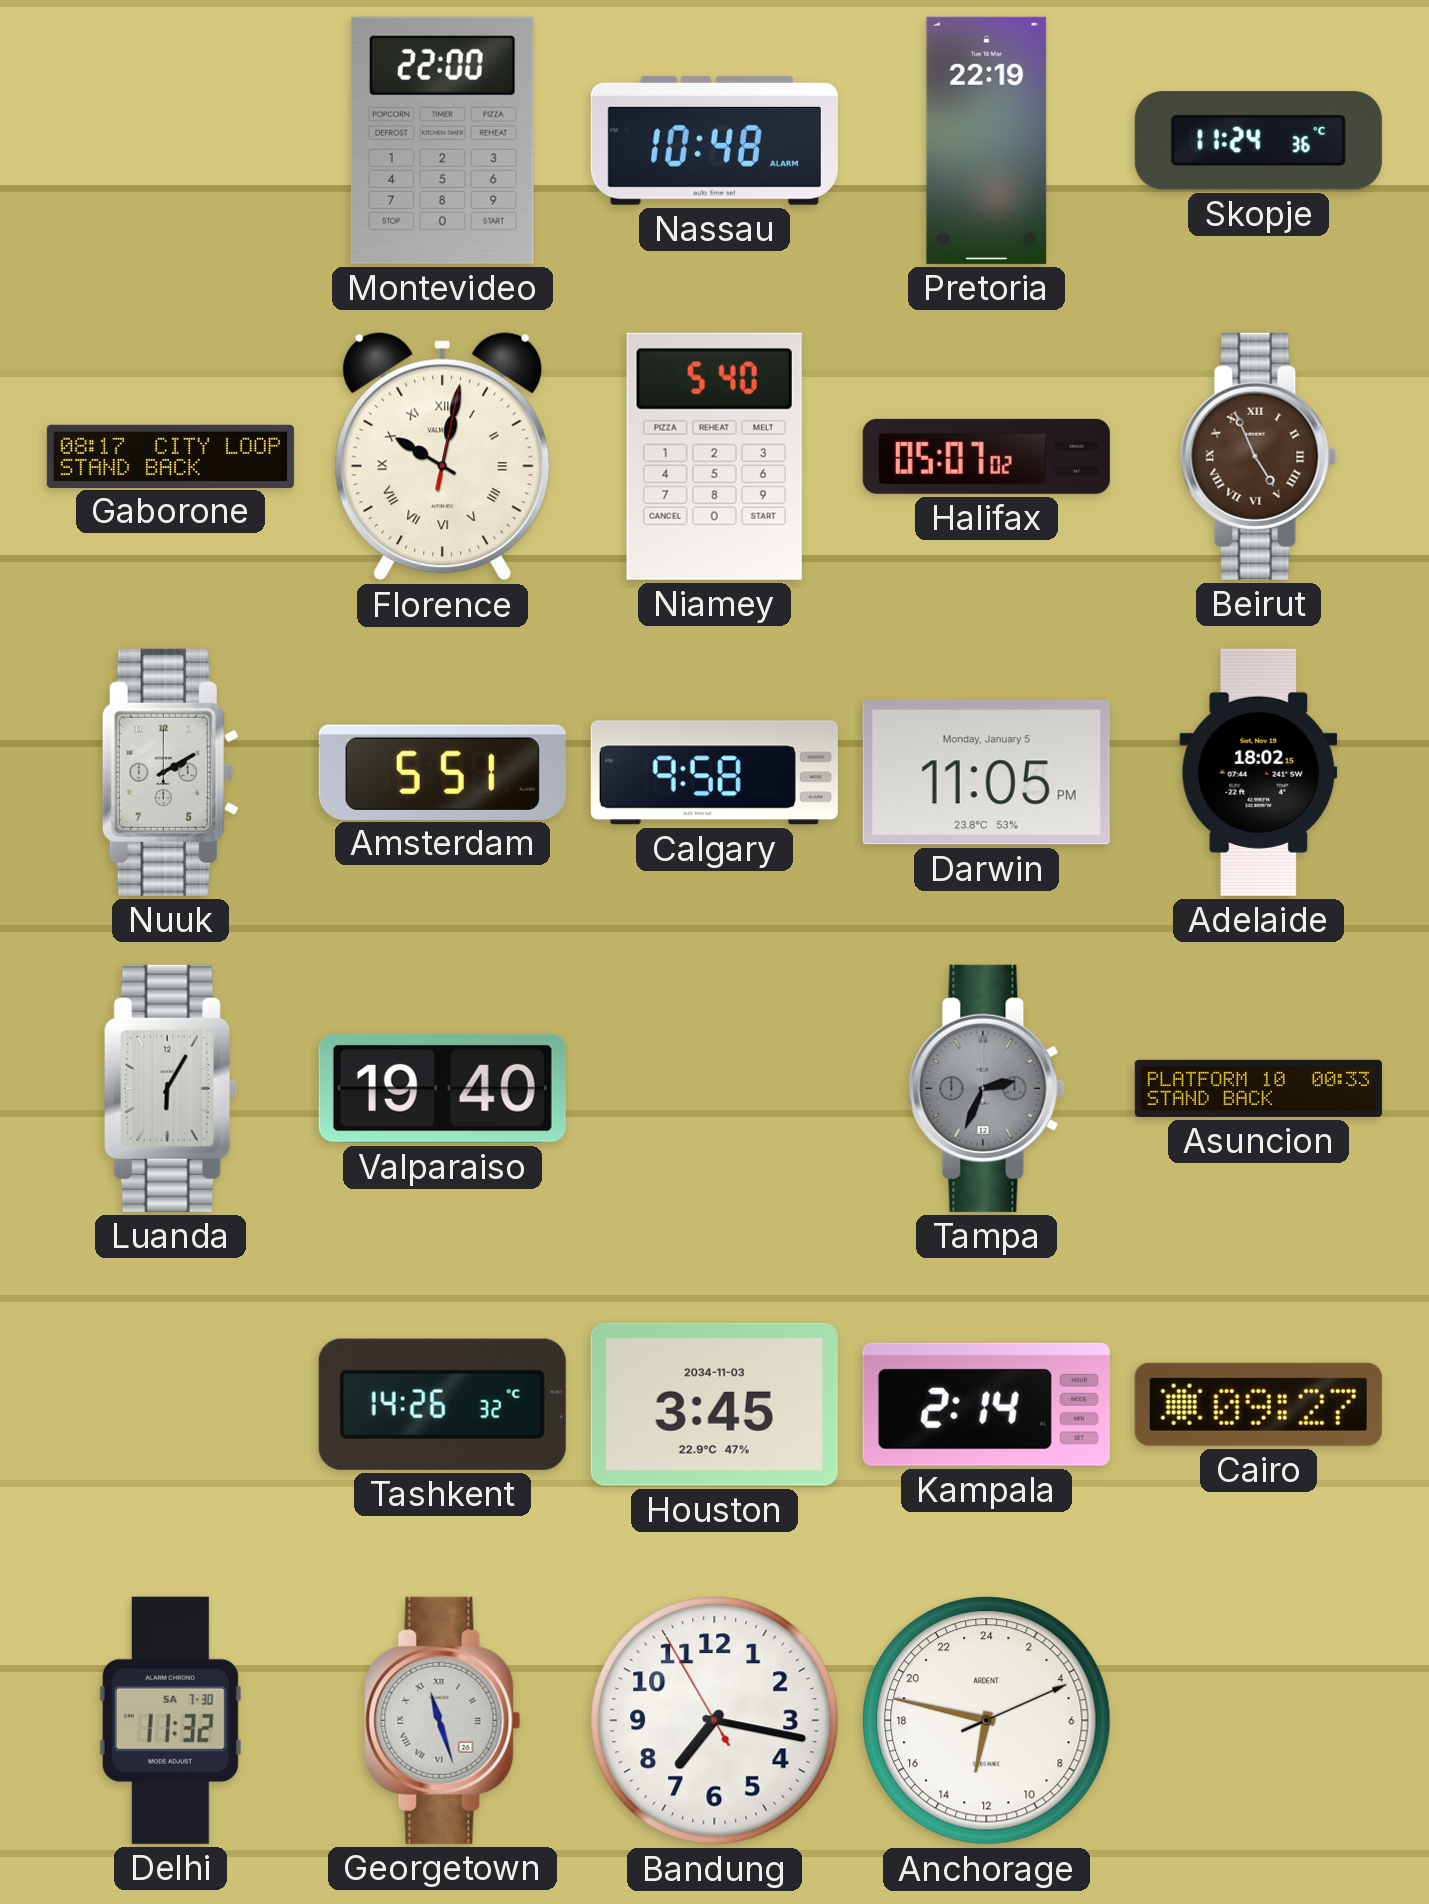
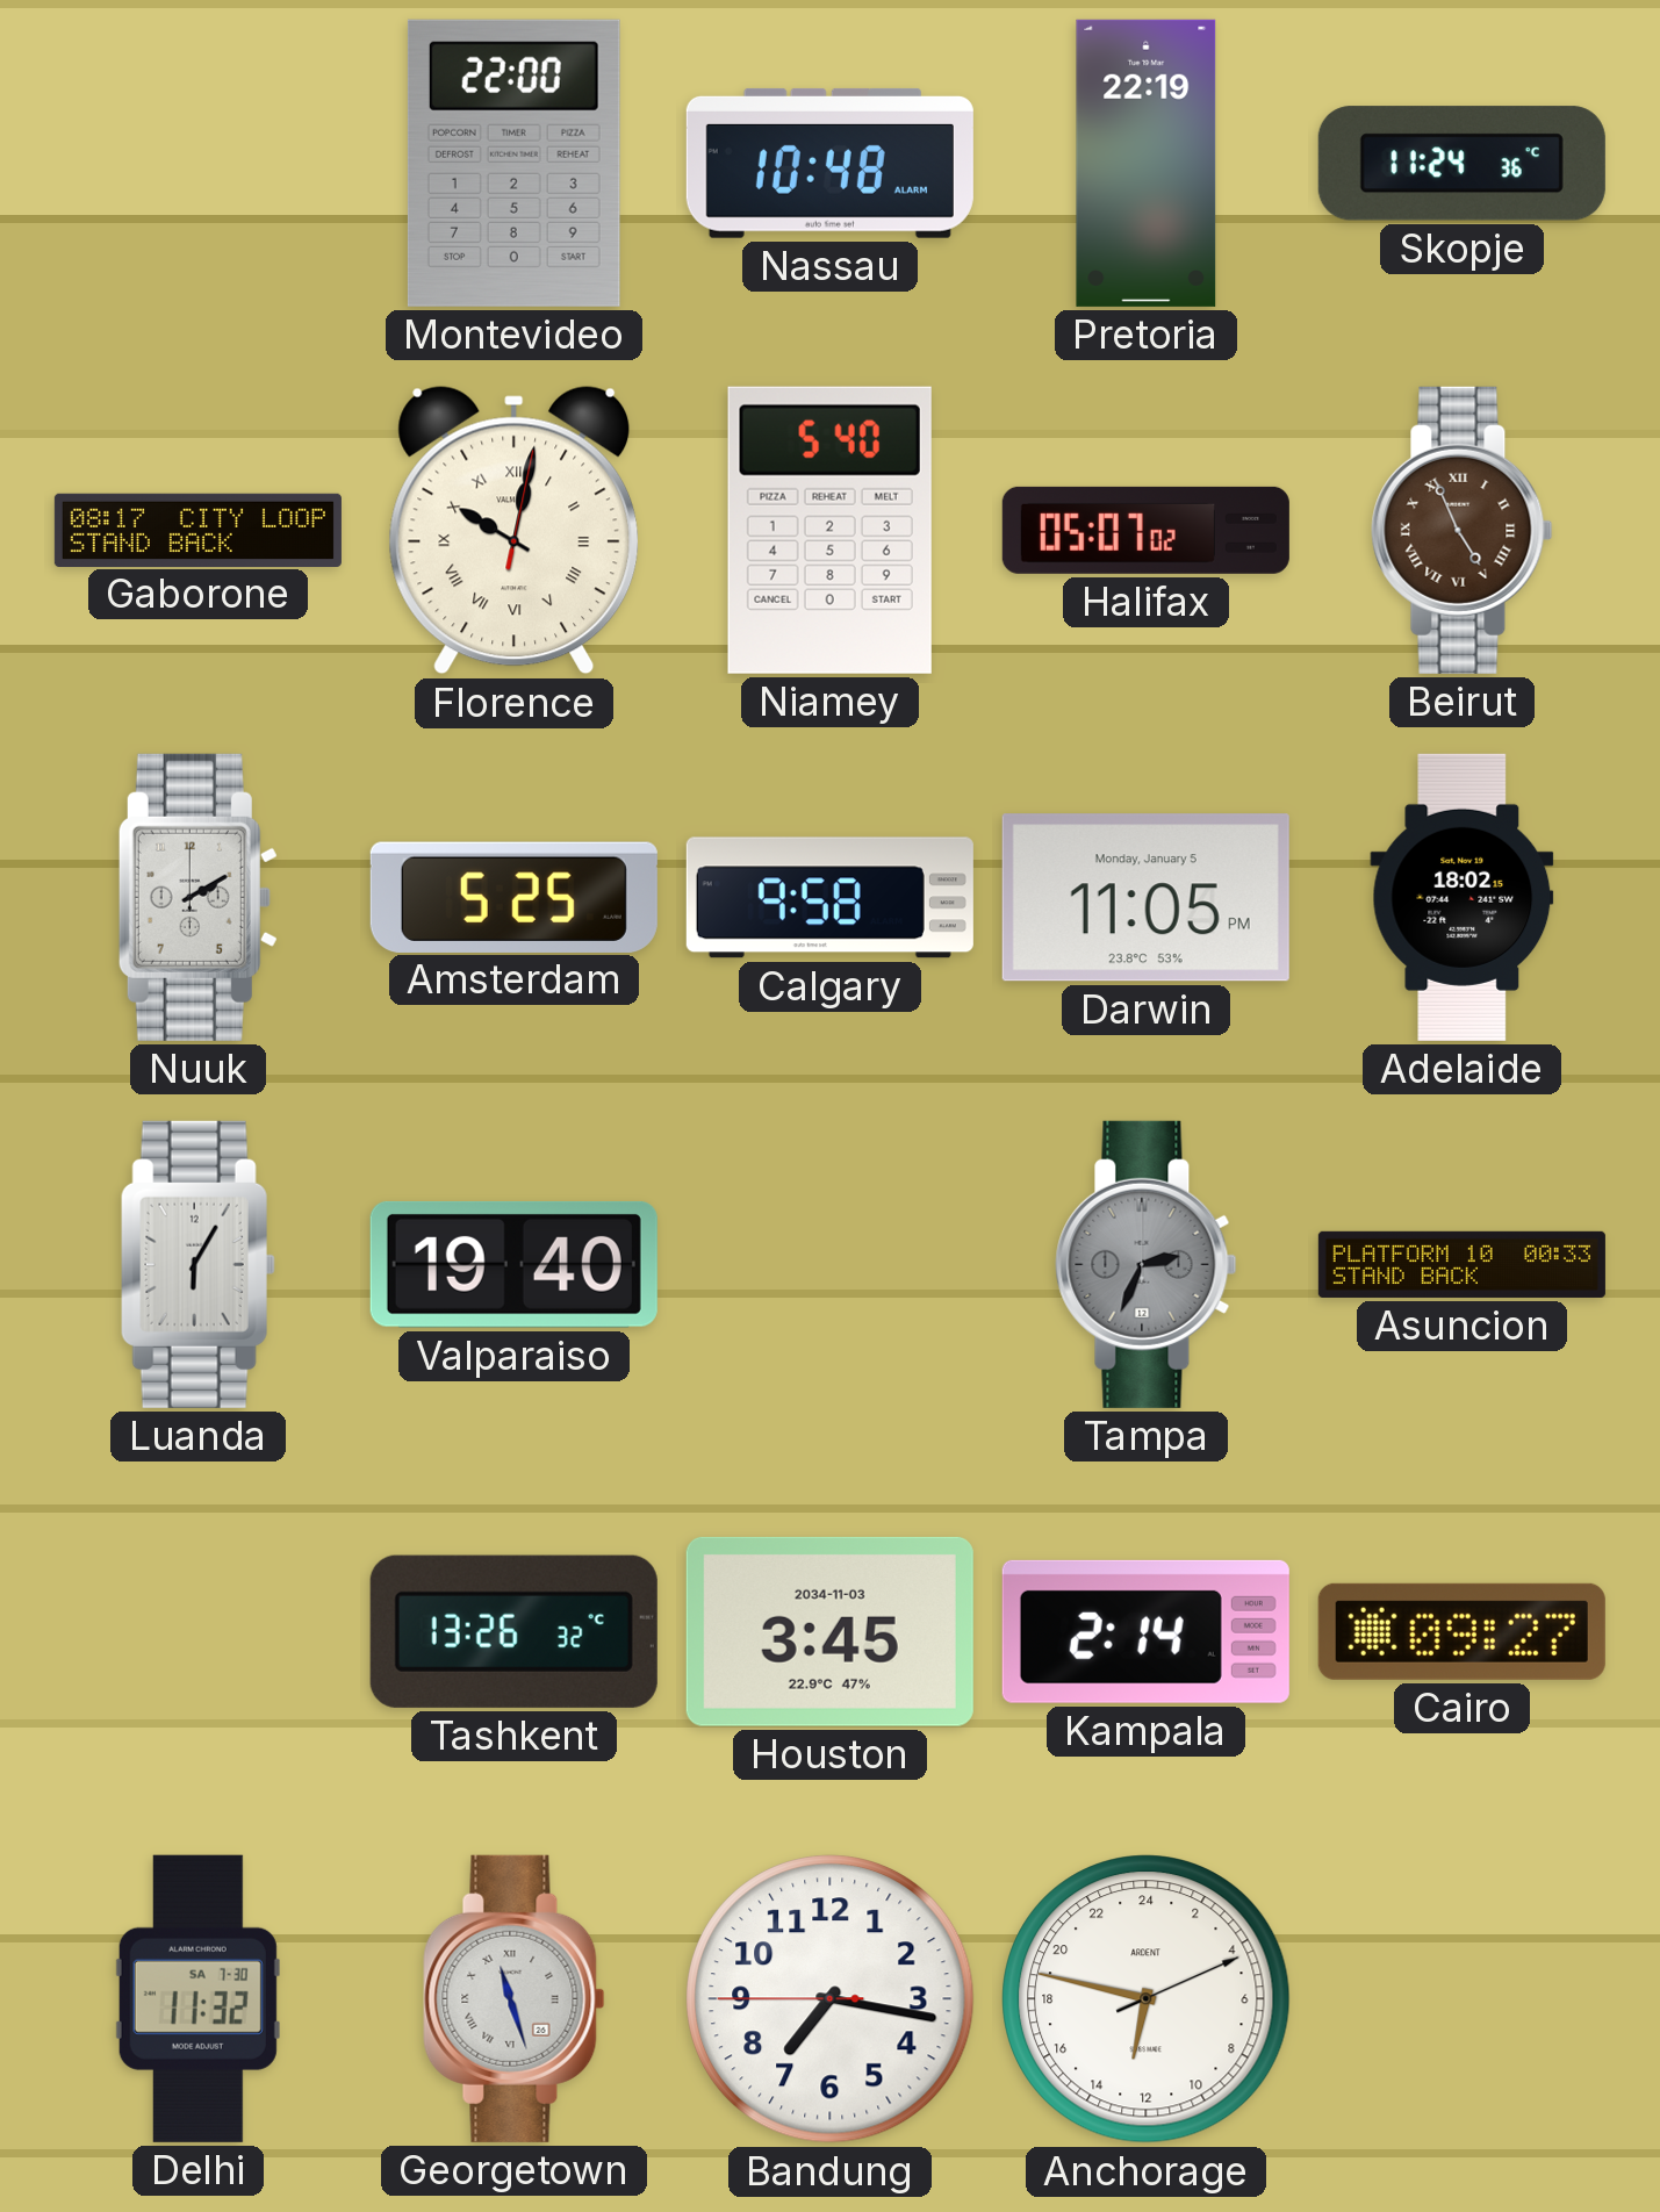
Amsterdam: 5:51 -> 5:25
Tashkent: 14:26 -> 13:26
Bandung: 7:16:55 -> 7:16:45
